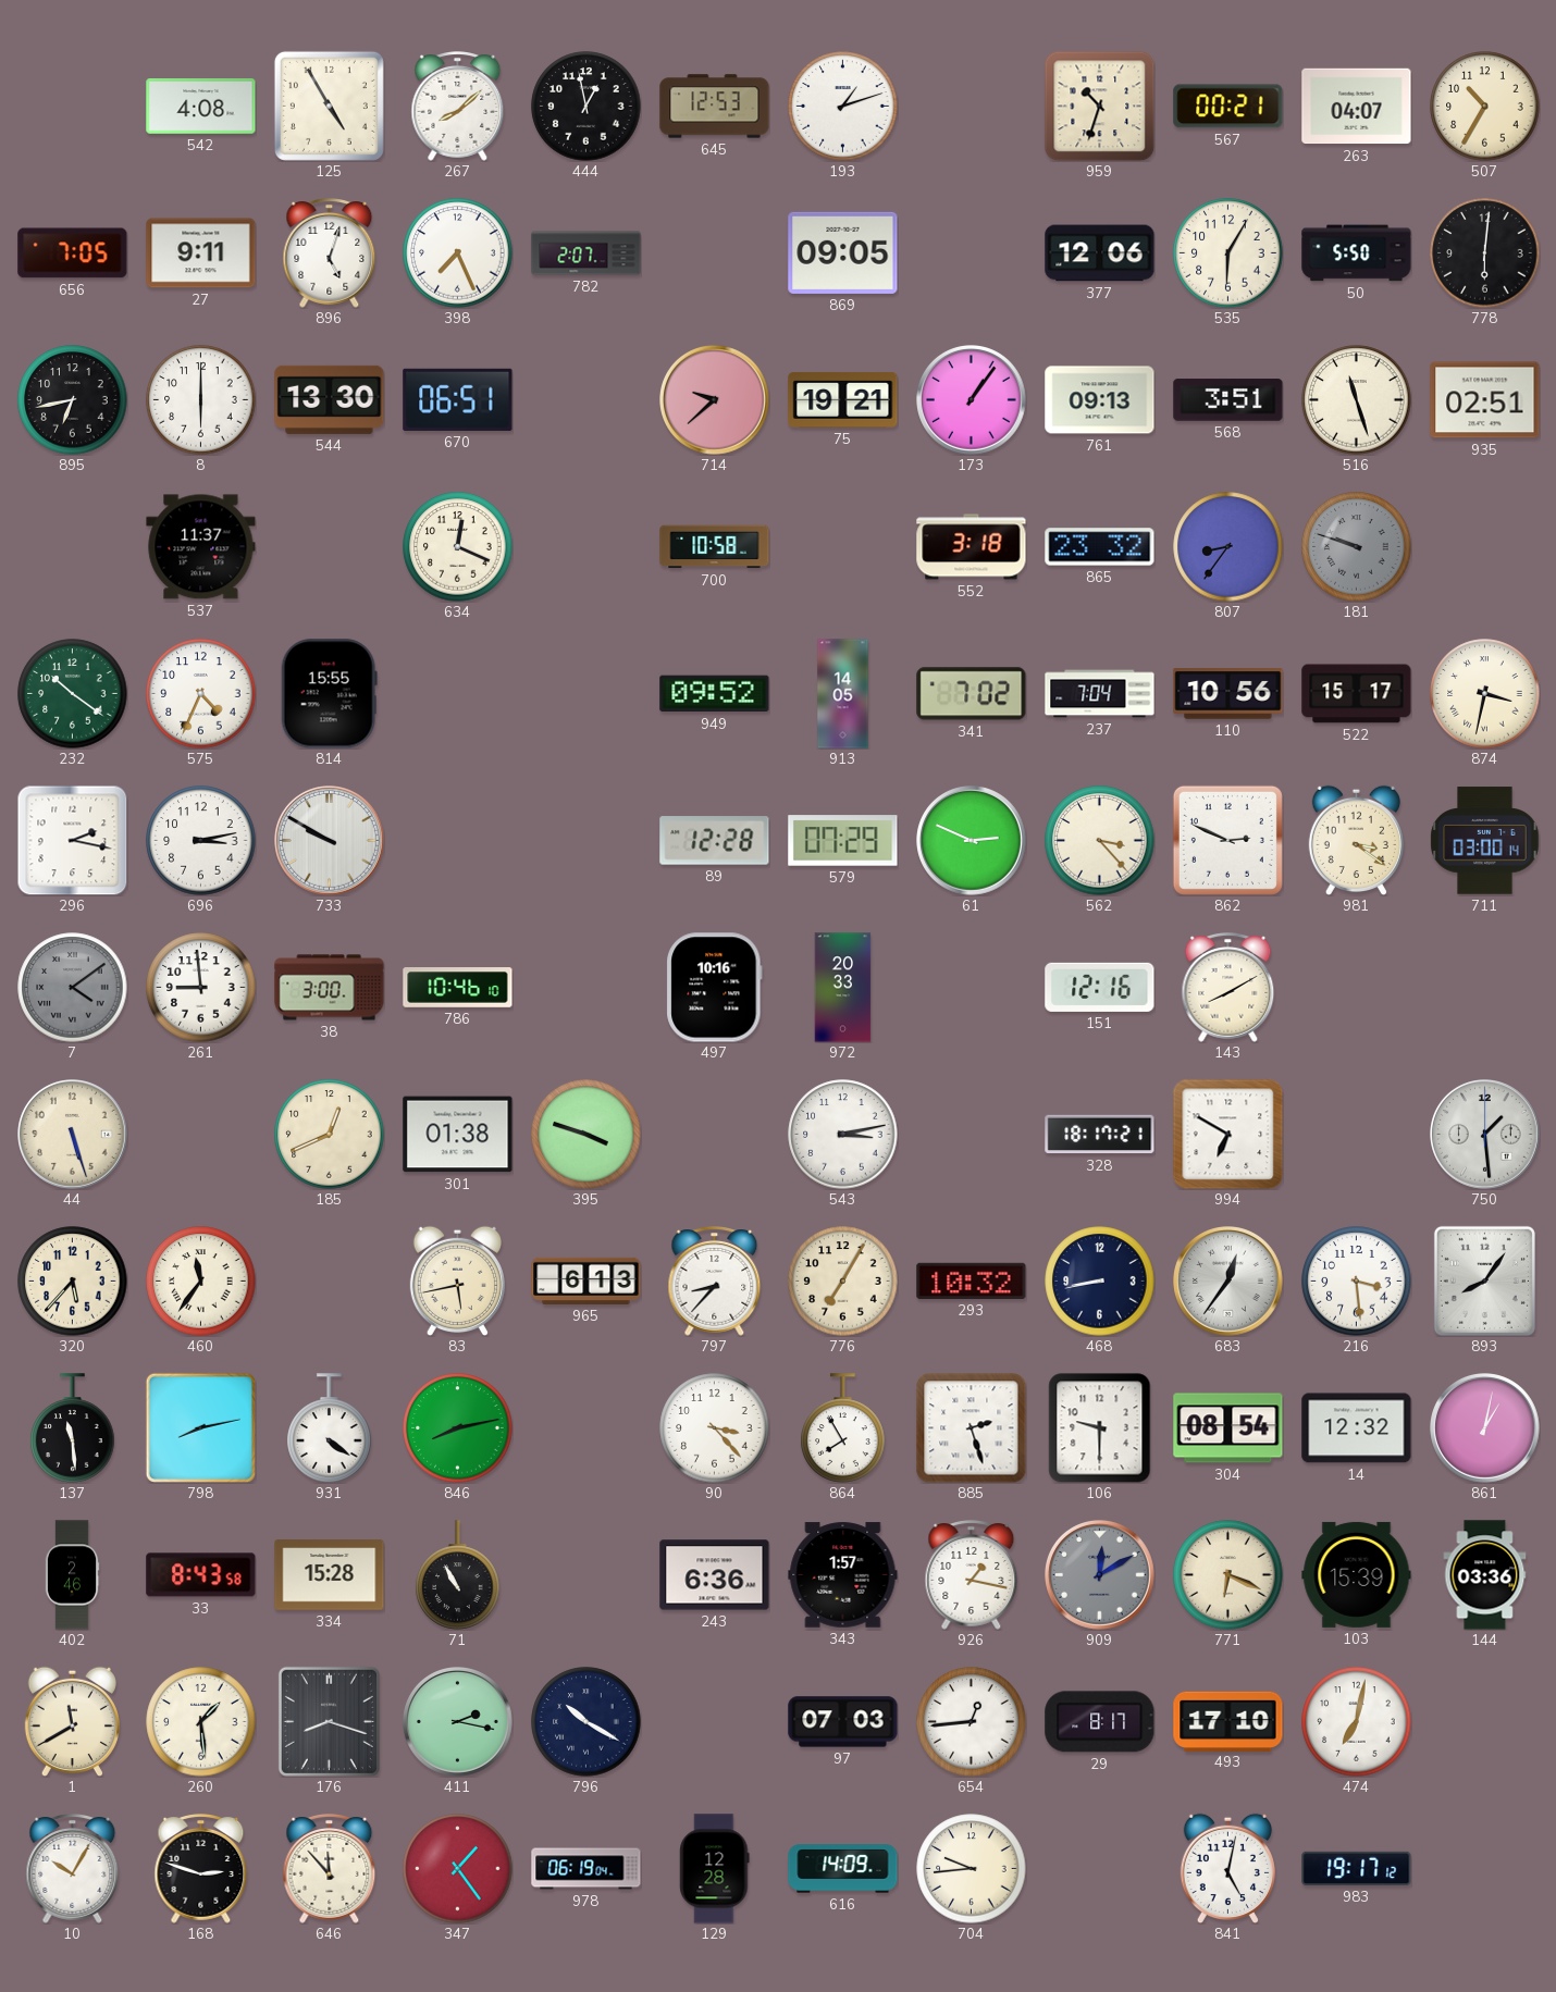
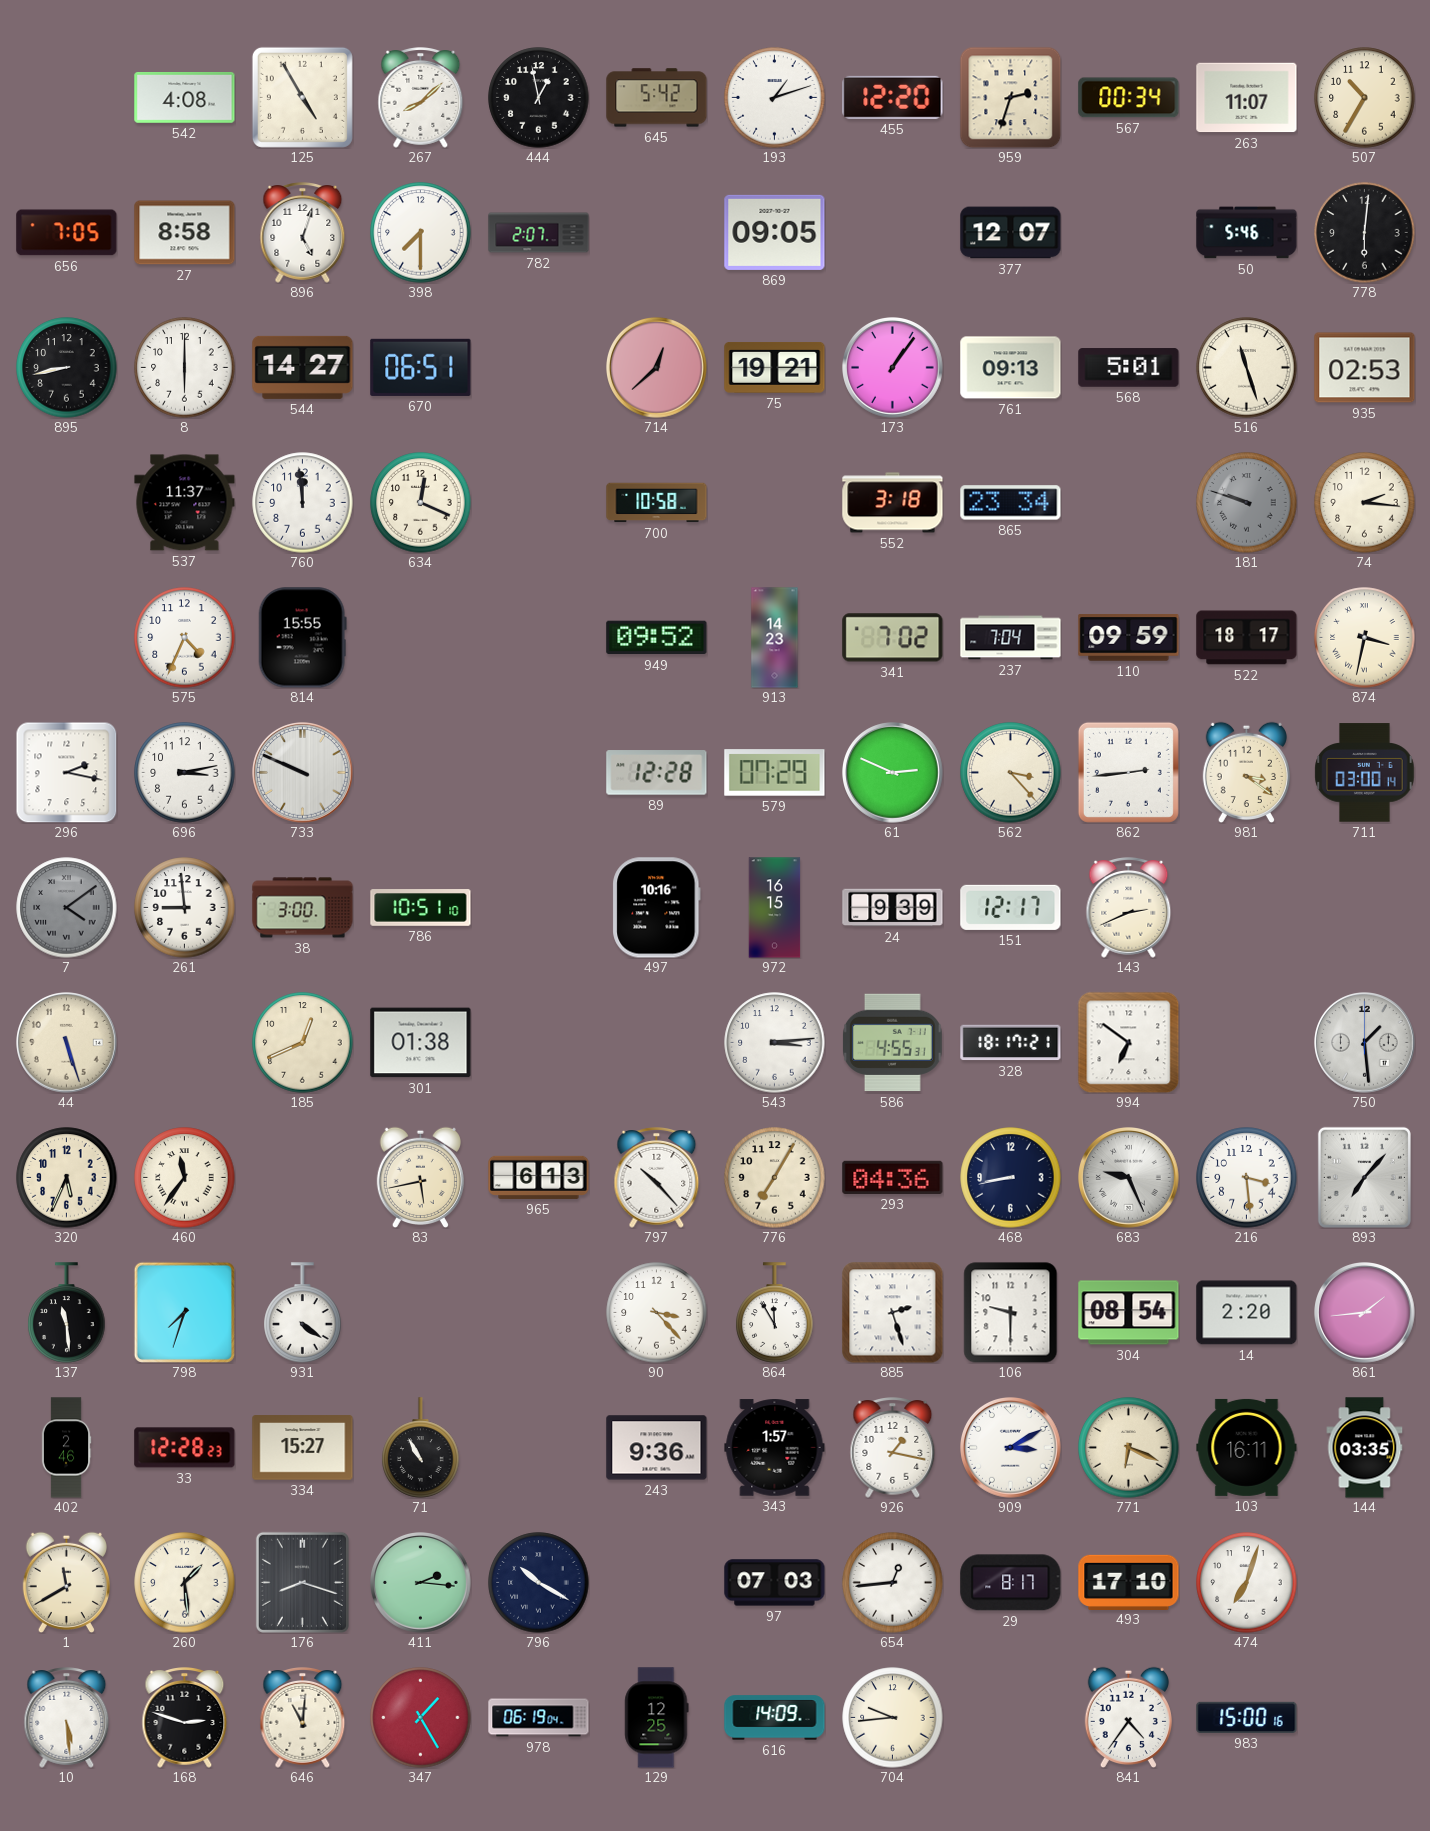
645: 12:53 -> 5:42
455: none -> 12:20
959: 10:33 -> 2:33
567: 00:21 -> 00:34
263: 04:07 -> 11:07
27: 9:11 -> 8:58
398: 7:26 -> 7:30
377: 12:06 -> 12:07
535: 6:05 -> none
50: 5:50 -> 5:46
895: 6:43 -> 8:43
544: 13:30 -> 14:27
714: 9:38 -> 12:38
568: 3:51 -> 5:01
935: 02:51 -> 02:53
760: none -> 11:59
865: 23:32 -> 23:34
807: 8:36 -> none
74: none -> 2:16
232: 10:21 -> none
913: 14:05 -> 14:23
110: 10:56 -> 09:59
522: 15:17 -> 18:17
733: 9:50 -> 9:49
862: 2:49 -> 2:44
786: 10:46 -> 10:51
972: 20:33 -> 16:15
24: none -> 9:39
151: 12:16 -> 12:17
143: 8:10 -> 2:41
395: 3:48 -> none
543: 3:13 -> 3:14
586: none -> 4:55
994: 6:50 -> 6:51
320: 5:37 -> 5:34
797: 8:37 -> 10:23
293: 10:32 -> 04:36
683: 12:36 -> 9:26
893: 8:06 -> 7:07
798: 8:13 -> 7:33
846: 8:13 -> none
864: 7:55 -> 11:55
14: 12:32 -> 2:20
861: 1:02 -> 1:44
33: 8:43 -> 12:28
334: 15:28 -> 15:27
243: 6:36 -> 9:36
909: 12:10 -> 3:10
909 dial: grey -> white
103: 15:39 -> 16:11
144: 03:36 -> 03:35
411: 2:17 -> 2:16
474: 7:02 -> 7:03
10: 10:05 -> 5:29
646: 11:53 -> 11:01
347: 1:24 -> 1:25
129: 12:28 -> 12:25
841: 5:02 -> 4:36
983: 19:17 -> 15:00
